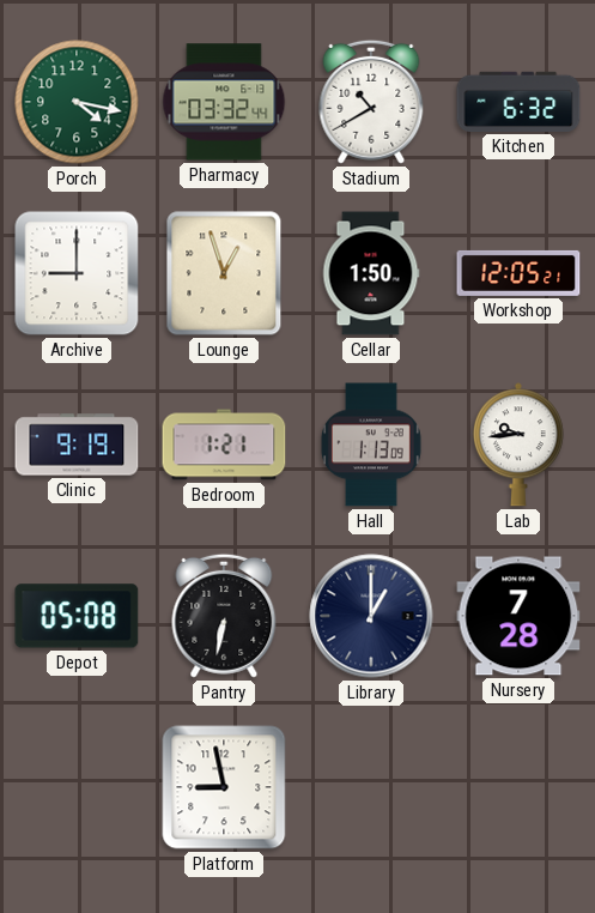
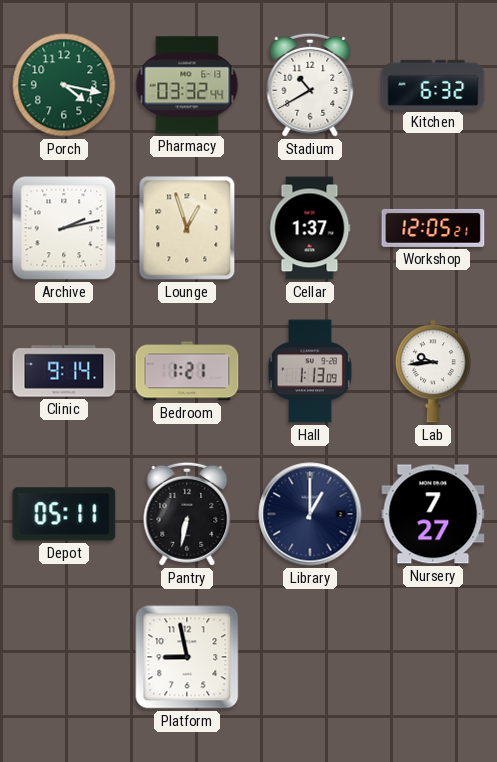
Archive: 9:00 -> 2:13
Cellar: 1:50 -> 1:37
Clinic: 9:19 -> 9:14
Depot: 05:08 -> 05:11
Nursery: 7:28 -> 7:27
